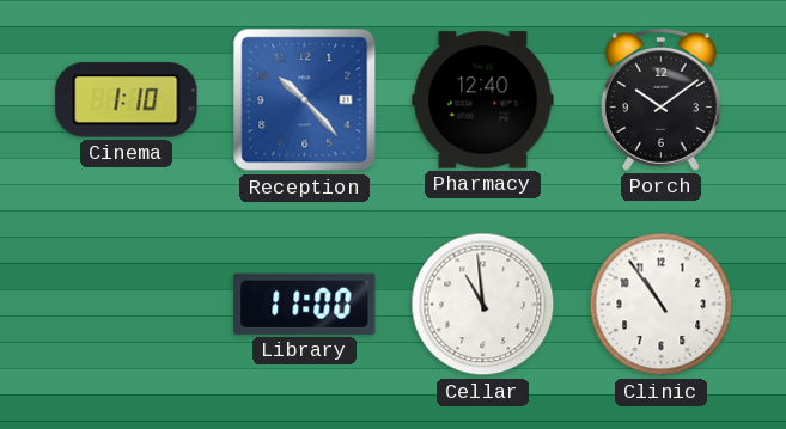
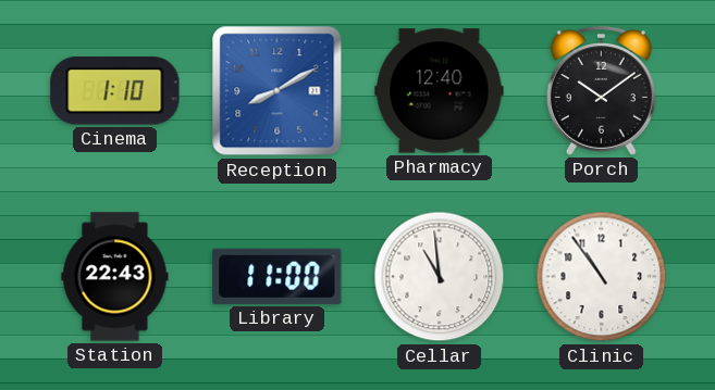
Reception: 10:23 -> 8:10
Station: none -> 22:43
